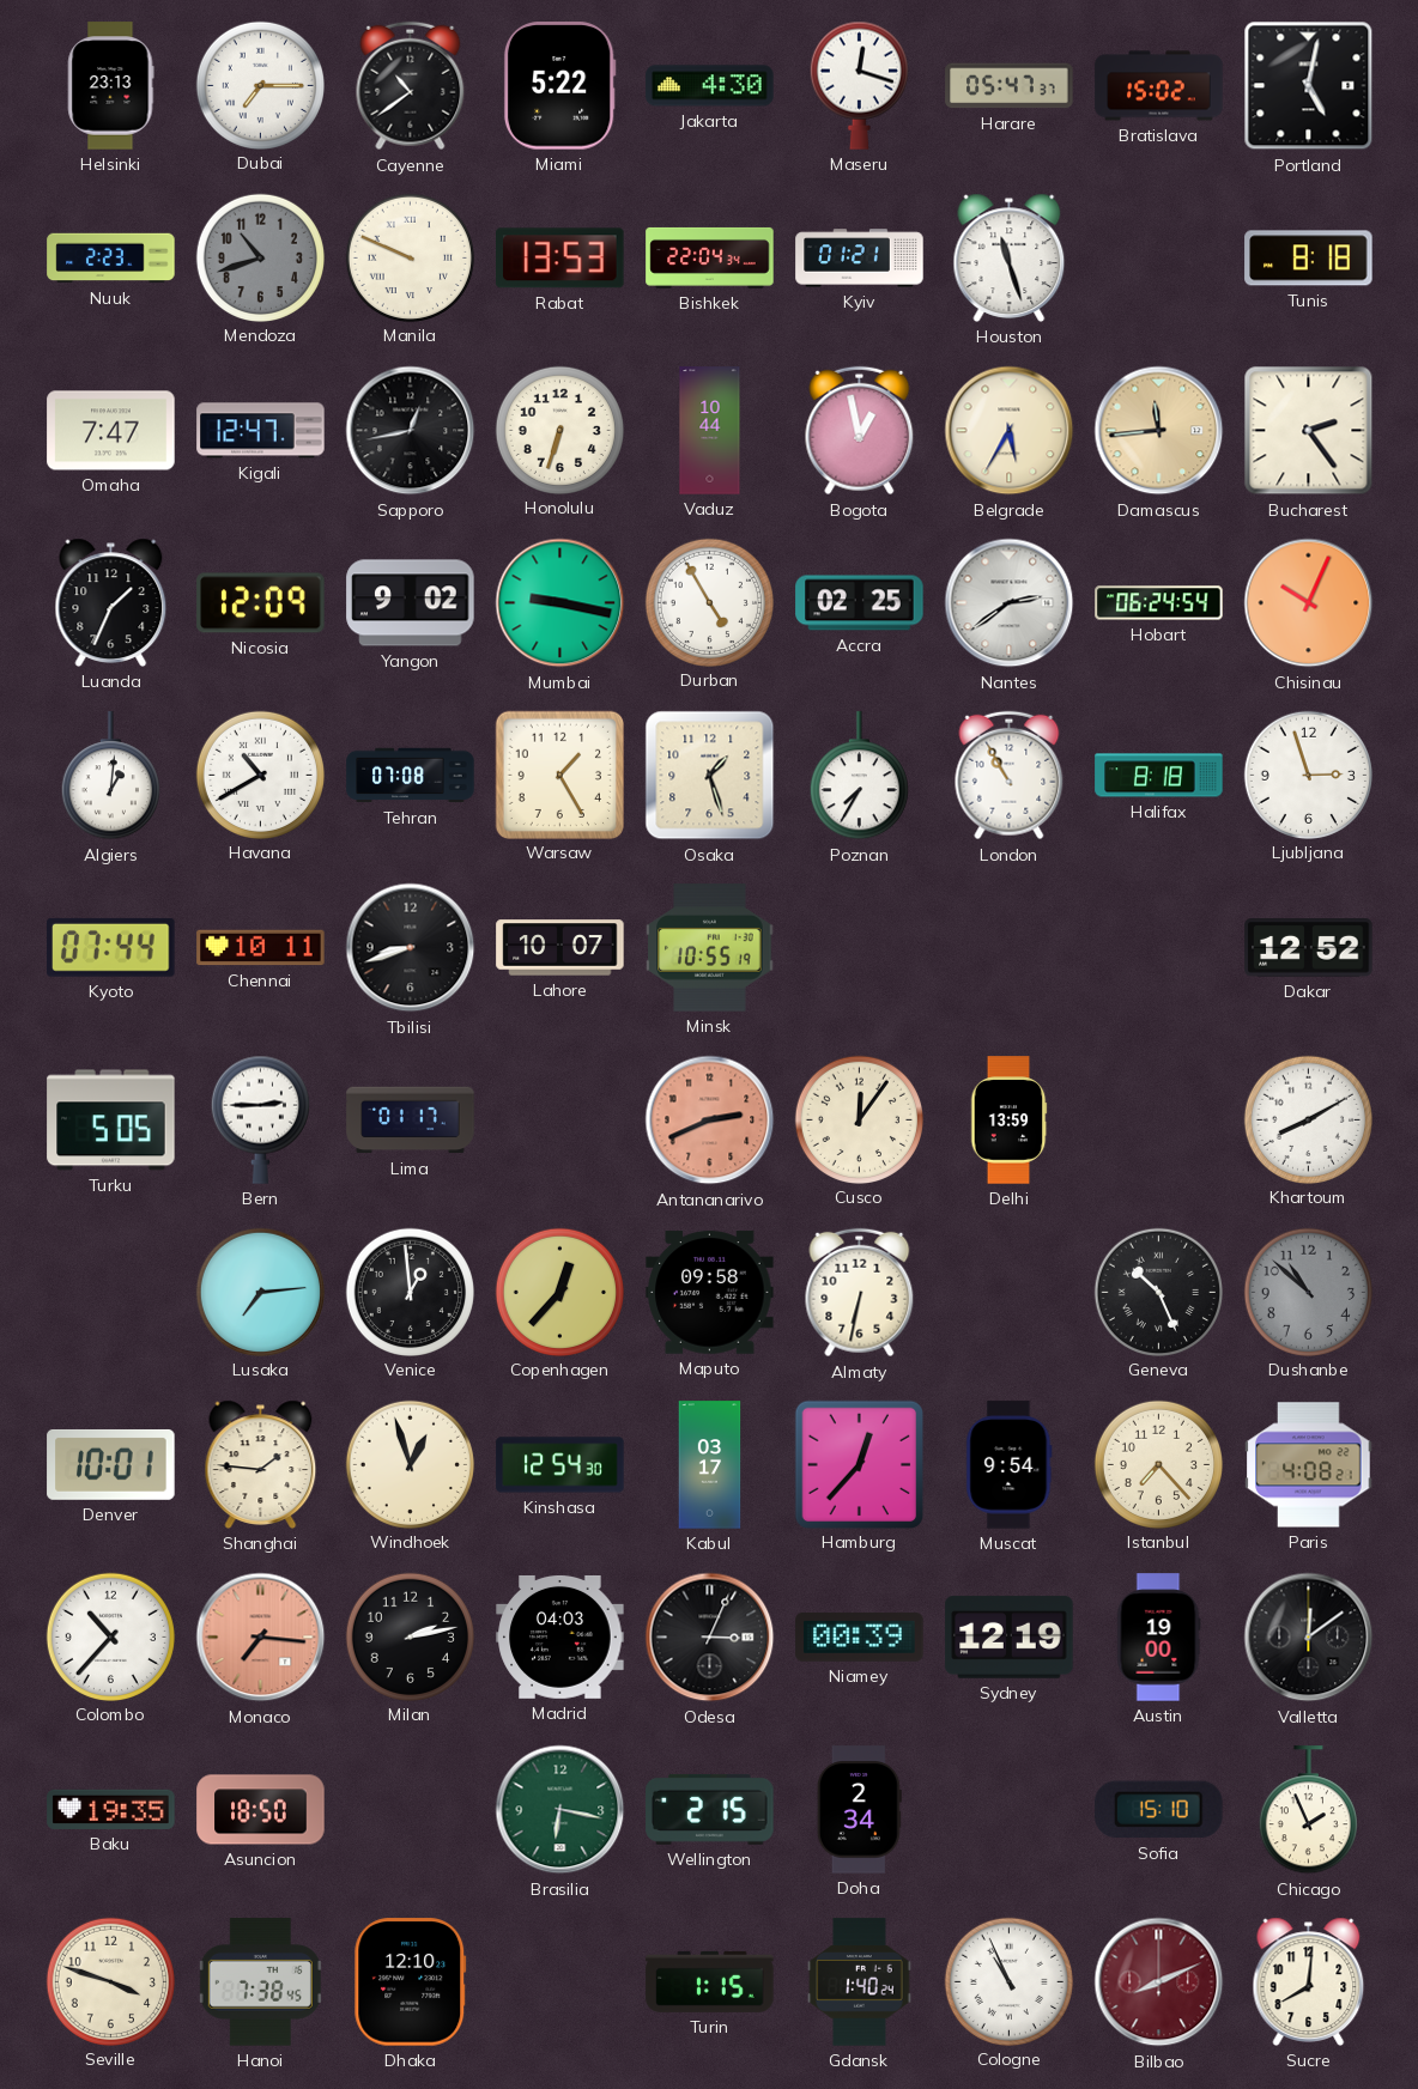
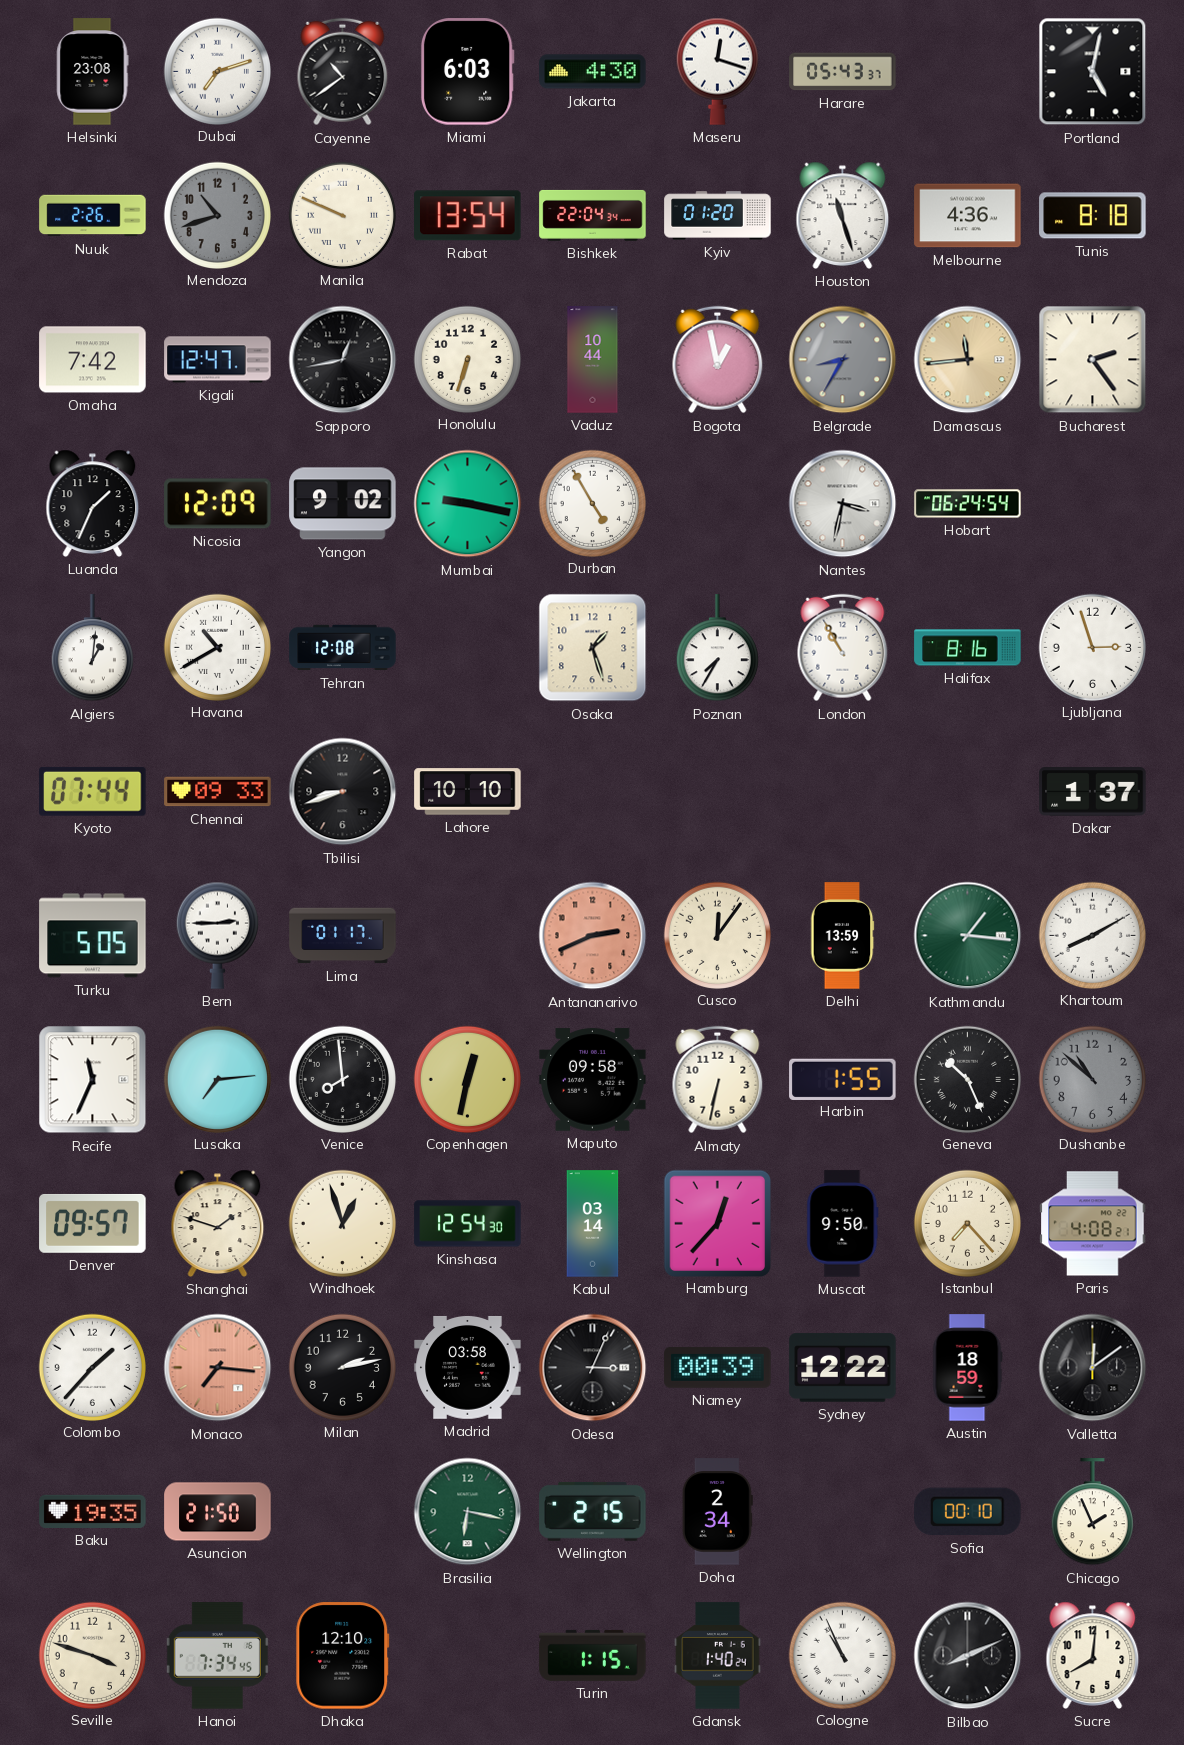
Helsinki: 23:13 -> 23:08
Dubai: 7:15 -> 7:12
Miami: 5:22 -> 6:03
Harare: 05:47 -> 05:43
Bratislava: 15:02 -> none
Nuuk: 2:23 -> 2:26
Rabat: 13:53 -> 13:54
Kyiv: 01:21 -> 01:20
Melbourne: none -> 4:36
Omaha: 7:47 -> 7:42
Belgrade: 5:35 -> 8:35
Belgrade dial: cream -> grey
Accra: 02:25 -> none
Nantes: 2:39 -> 3:32
Chisinau: 10:04 -> none
Tehran: 07:08 -> 12:08
Warsaw: 1:25 -> none
Halifax: 8:18 -> 8:16
Chennai: 10:11 -> 09:33
Lahore: 10:07 -> 10:10
Minsk: 10:55 -> none
Dakar: 12:52 -> 1:37
Kathmandu: none -> 1:16
Recife: none -> 11:34
Venice: 12:59 -> 7:59
Copenhagen: 12:37 -> 12:32
Harbin: none -> 1:55
Denver: 10:01 -> 09:57
Shanghai: 1:46 -> 1:48
Kabul: 03:17 -> 03:14
Muscat: 9:54 -> 9:50
Colombo: 10:37 -> 1:37
Madrid: 04:03 -> 03:58
Sydney: 12:19 -> 12:22
Austin: 19:00 -> 18:59
Asuncion: 18:50 -> 21:50
Sofia: 15:10 -> 00:10
Hanoi: 7:38 -> 7:34
Bilbao dial: burgundy -> black
